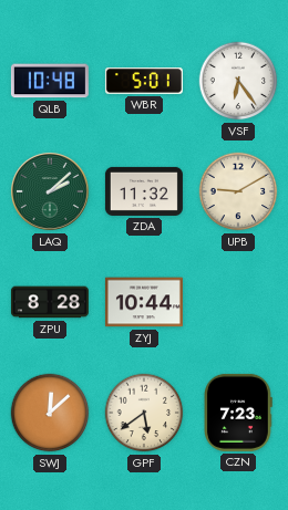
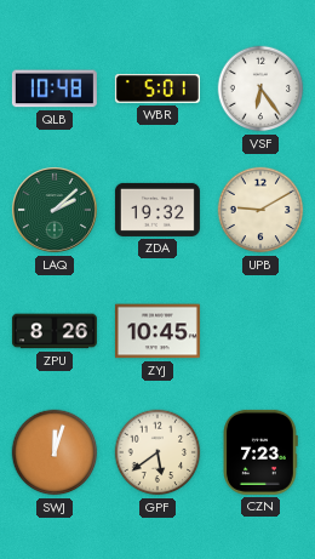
ZDA: 11:32 -> 19:32
ZPU: 8:28 -> 8:26
ZYJ: 10:44 -> 10:45
SWJ: 12:08 -> 12:03
